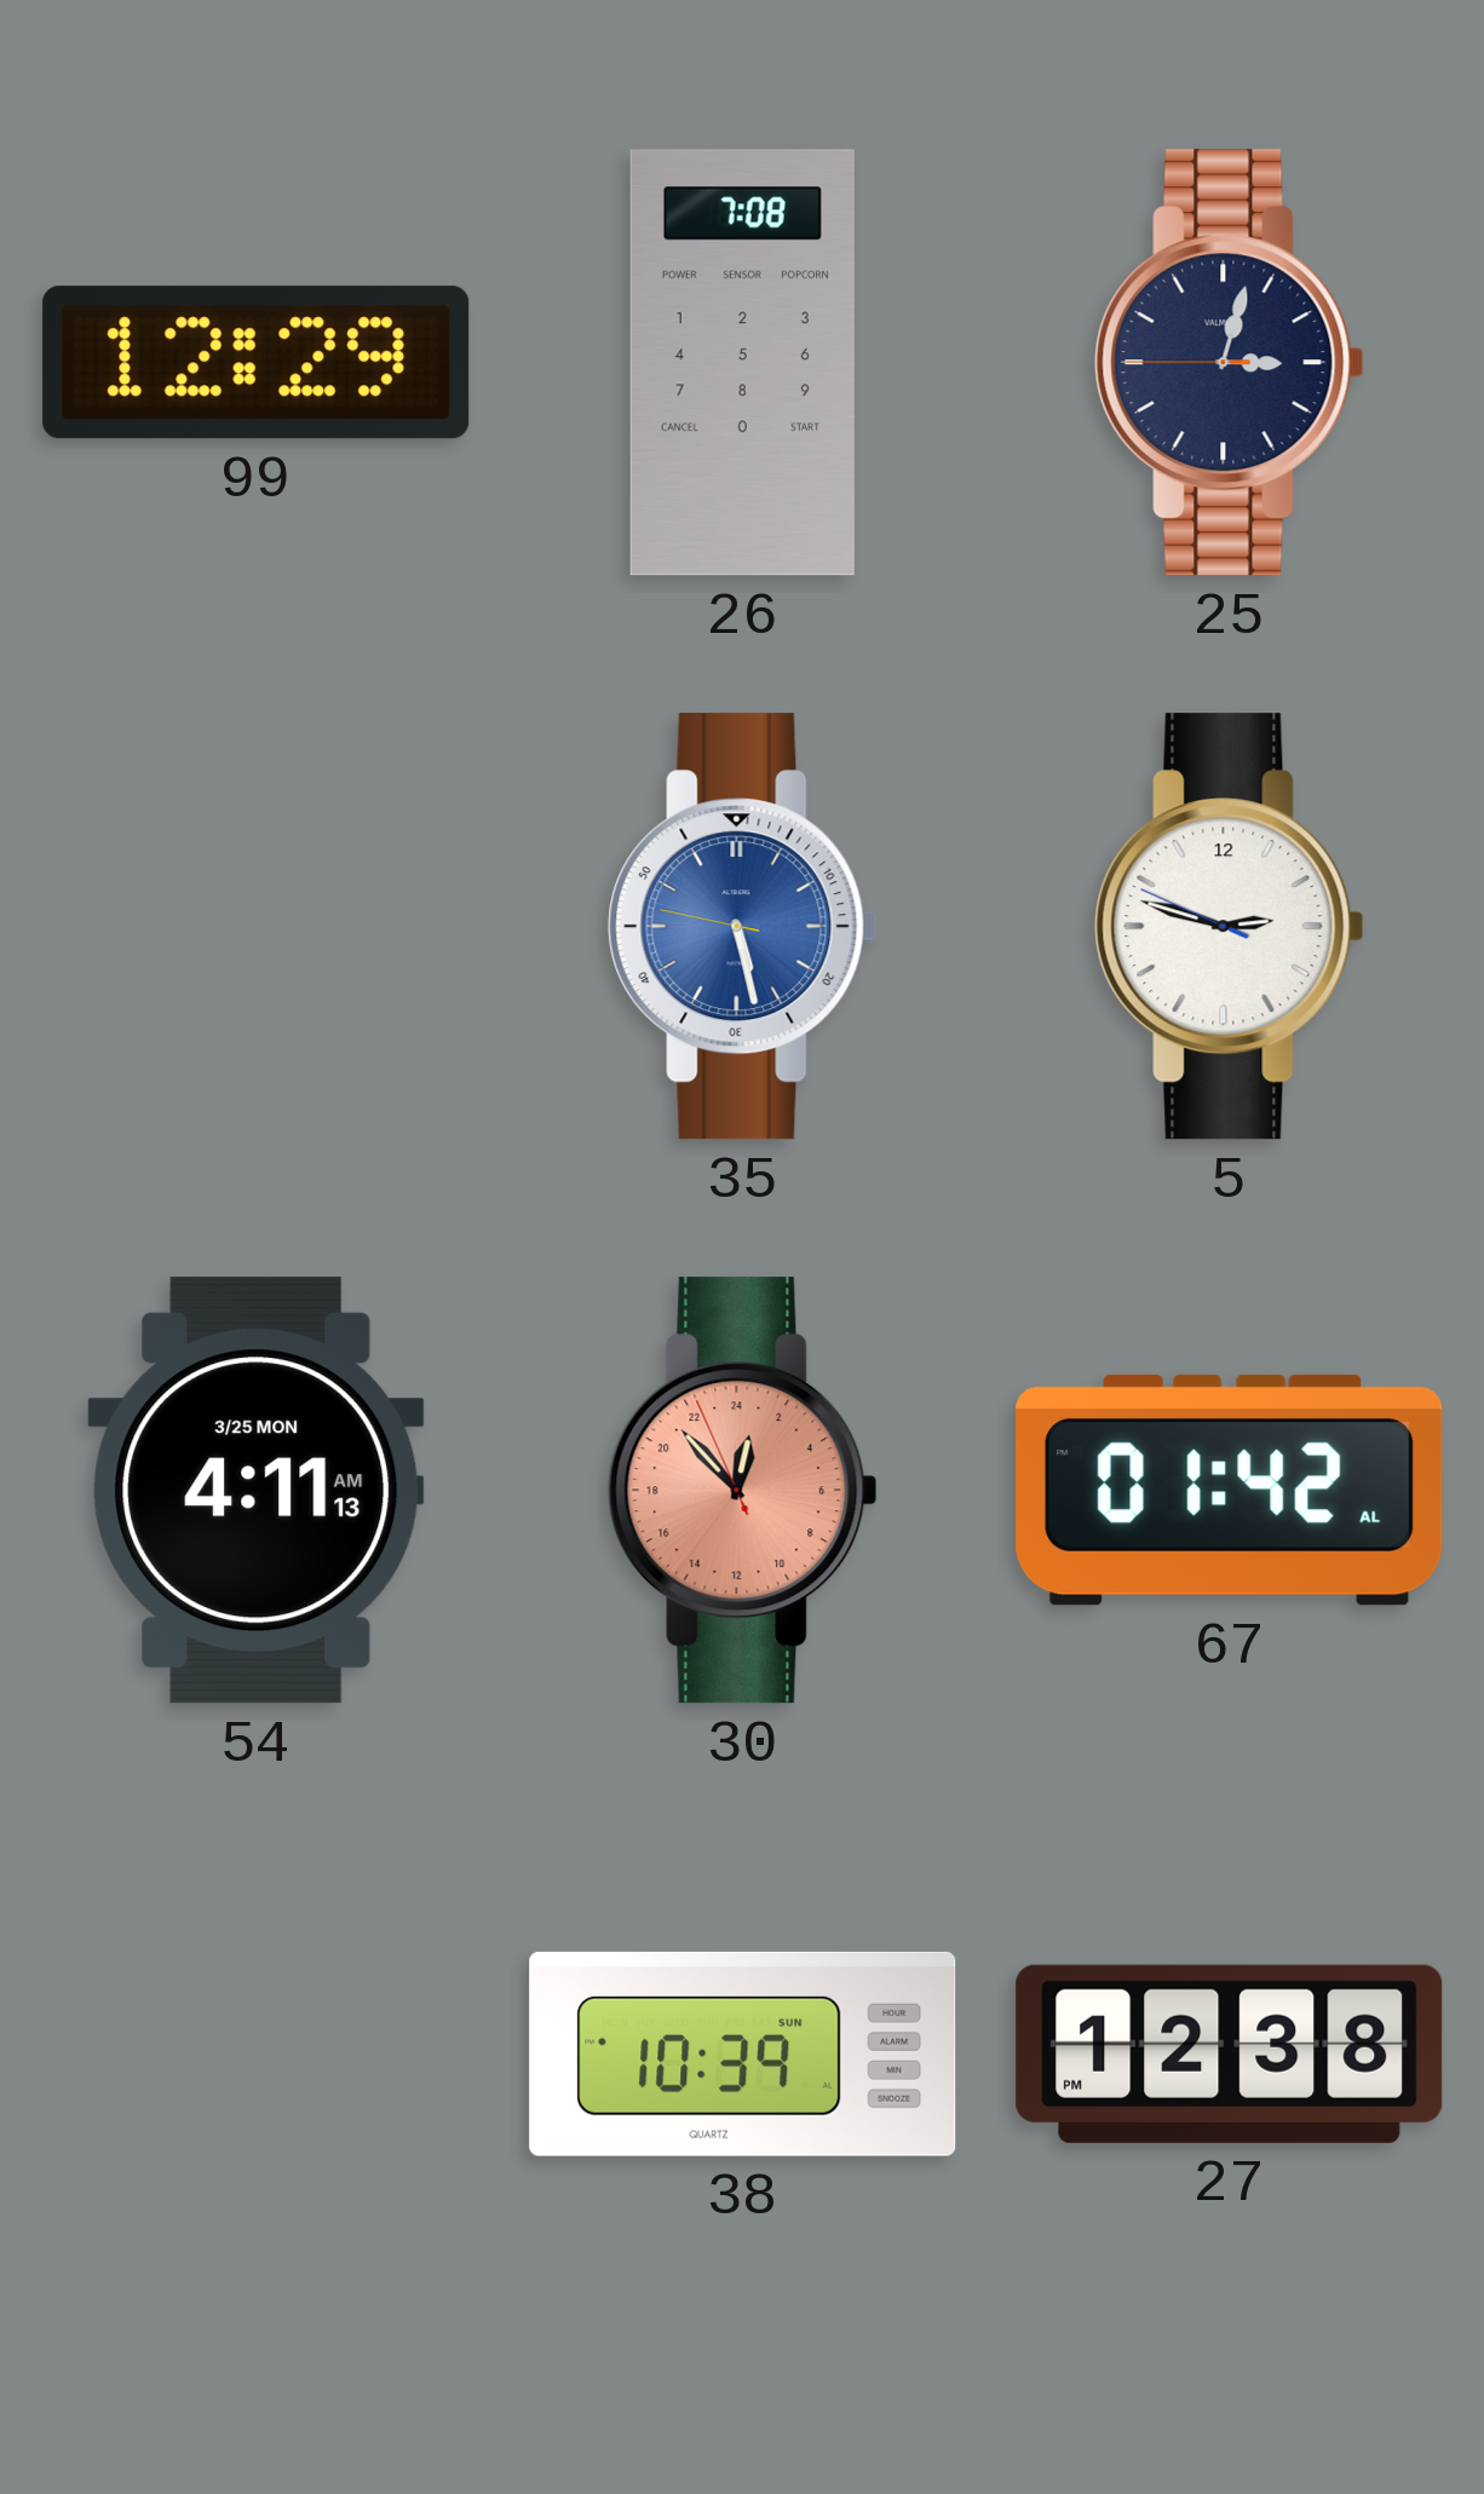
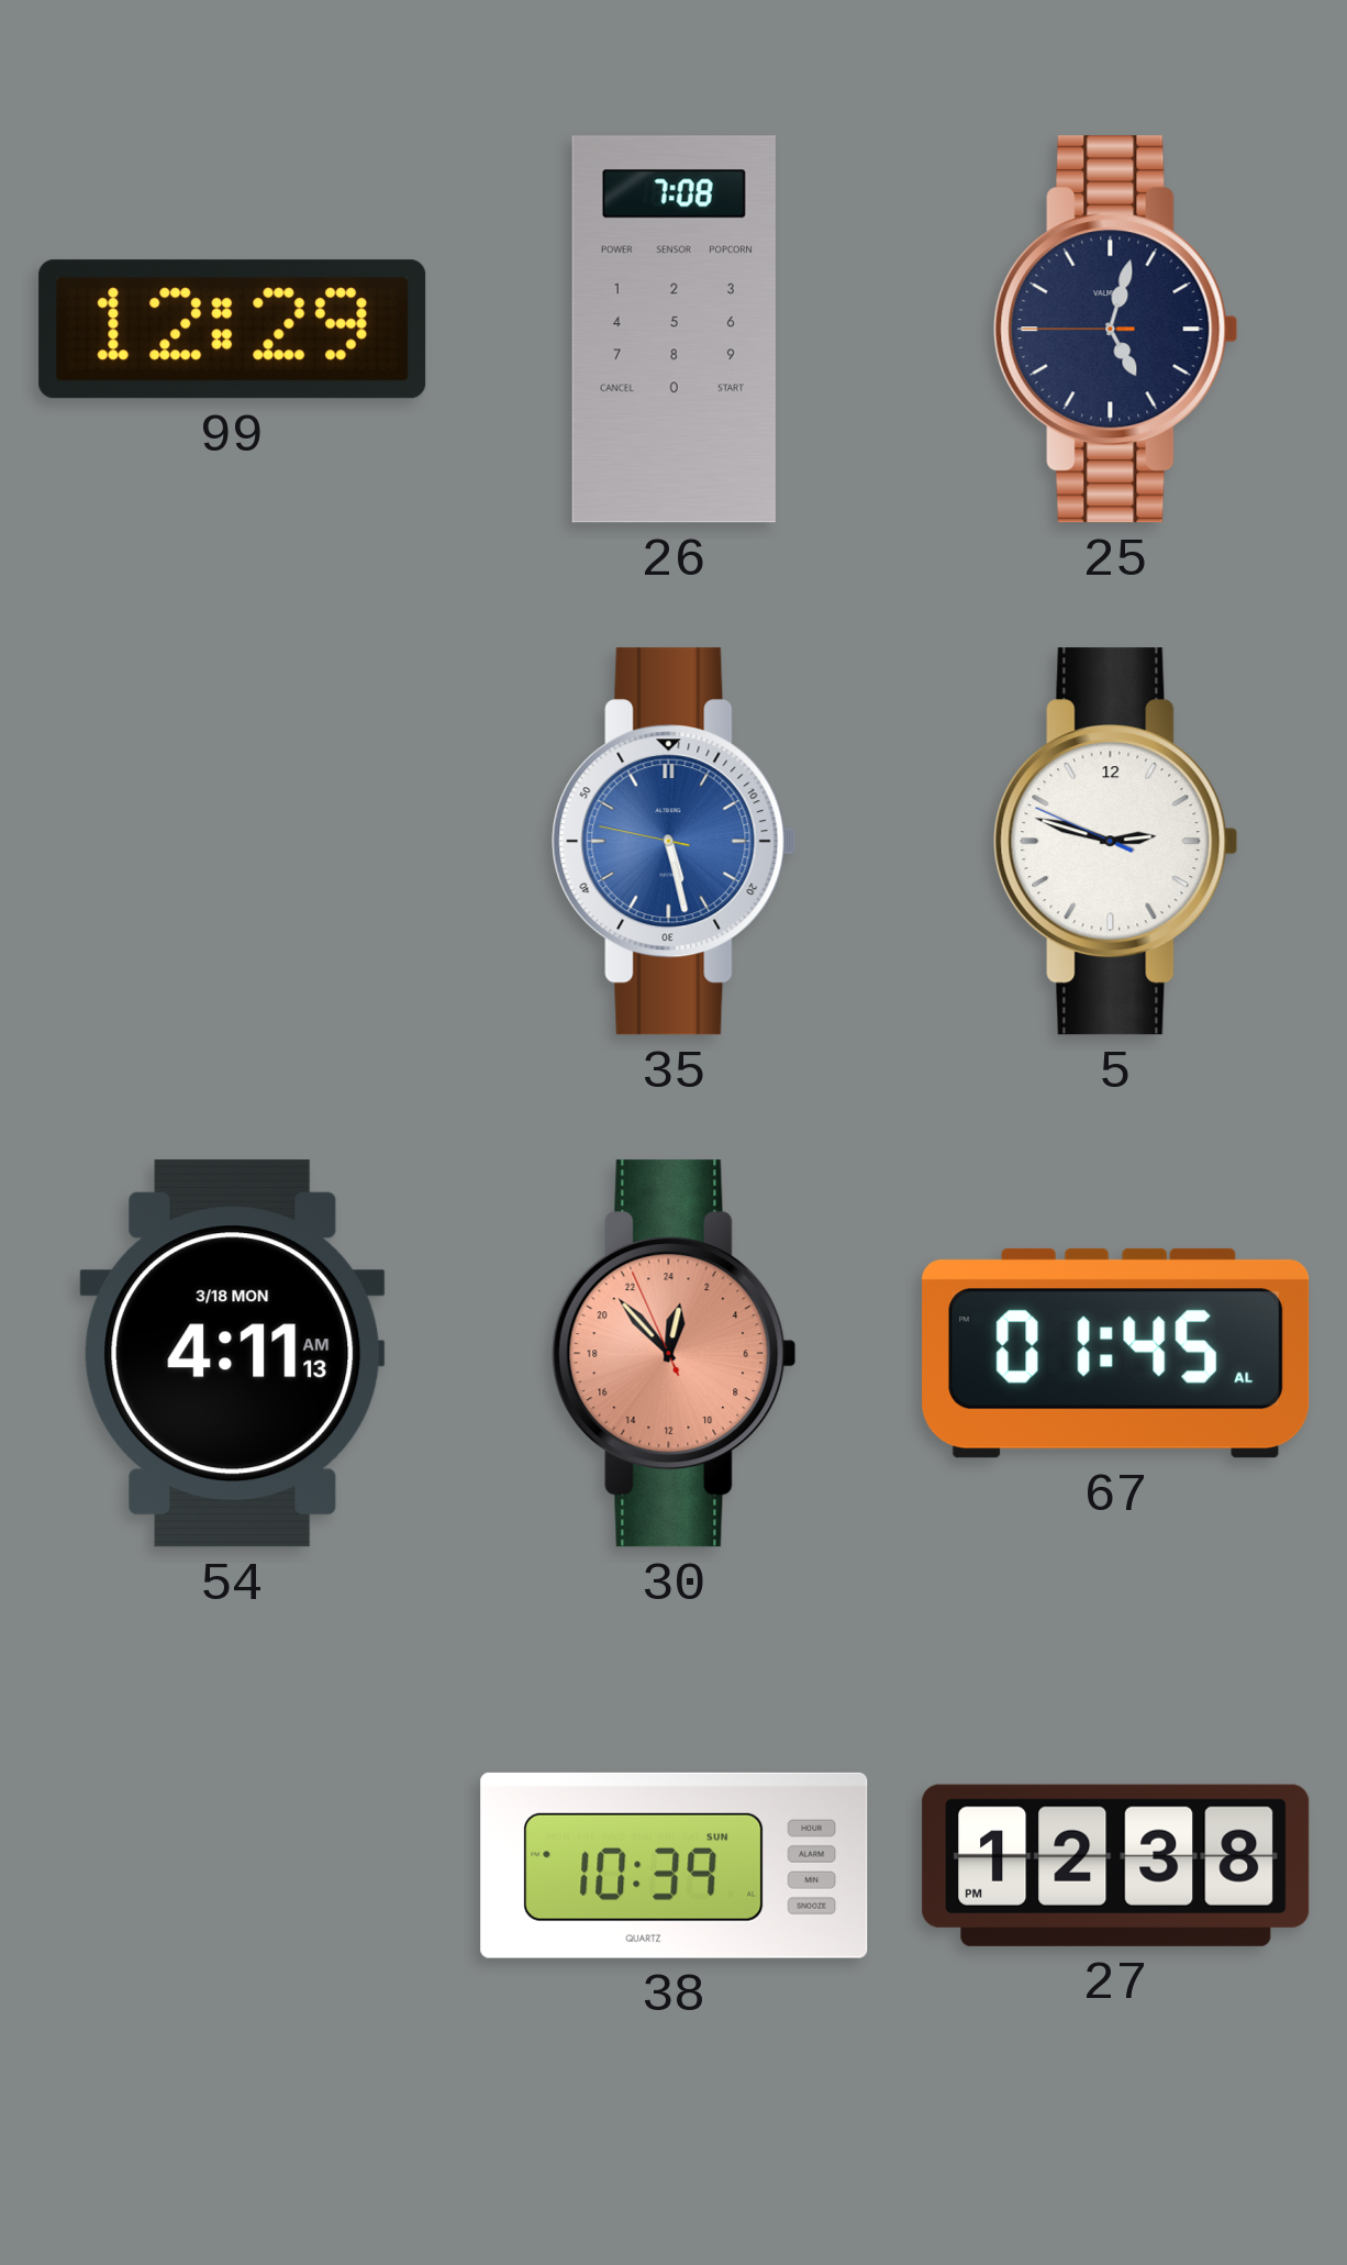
25: 3:02 -> 5:02
54 date: 3/25 MON -> 3/18 MON
67: 01:42 -> 01:45
